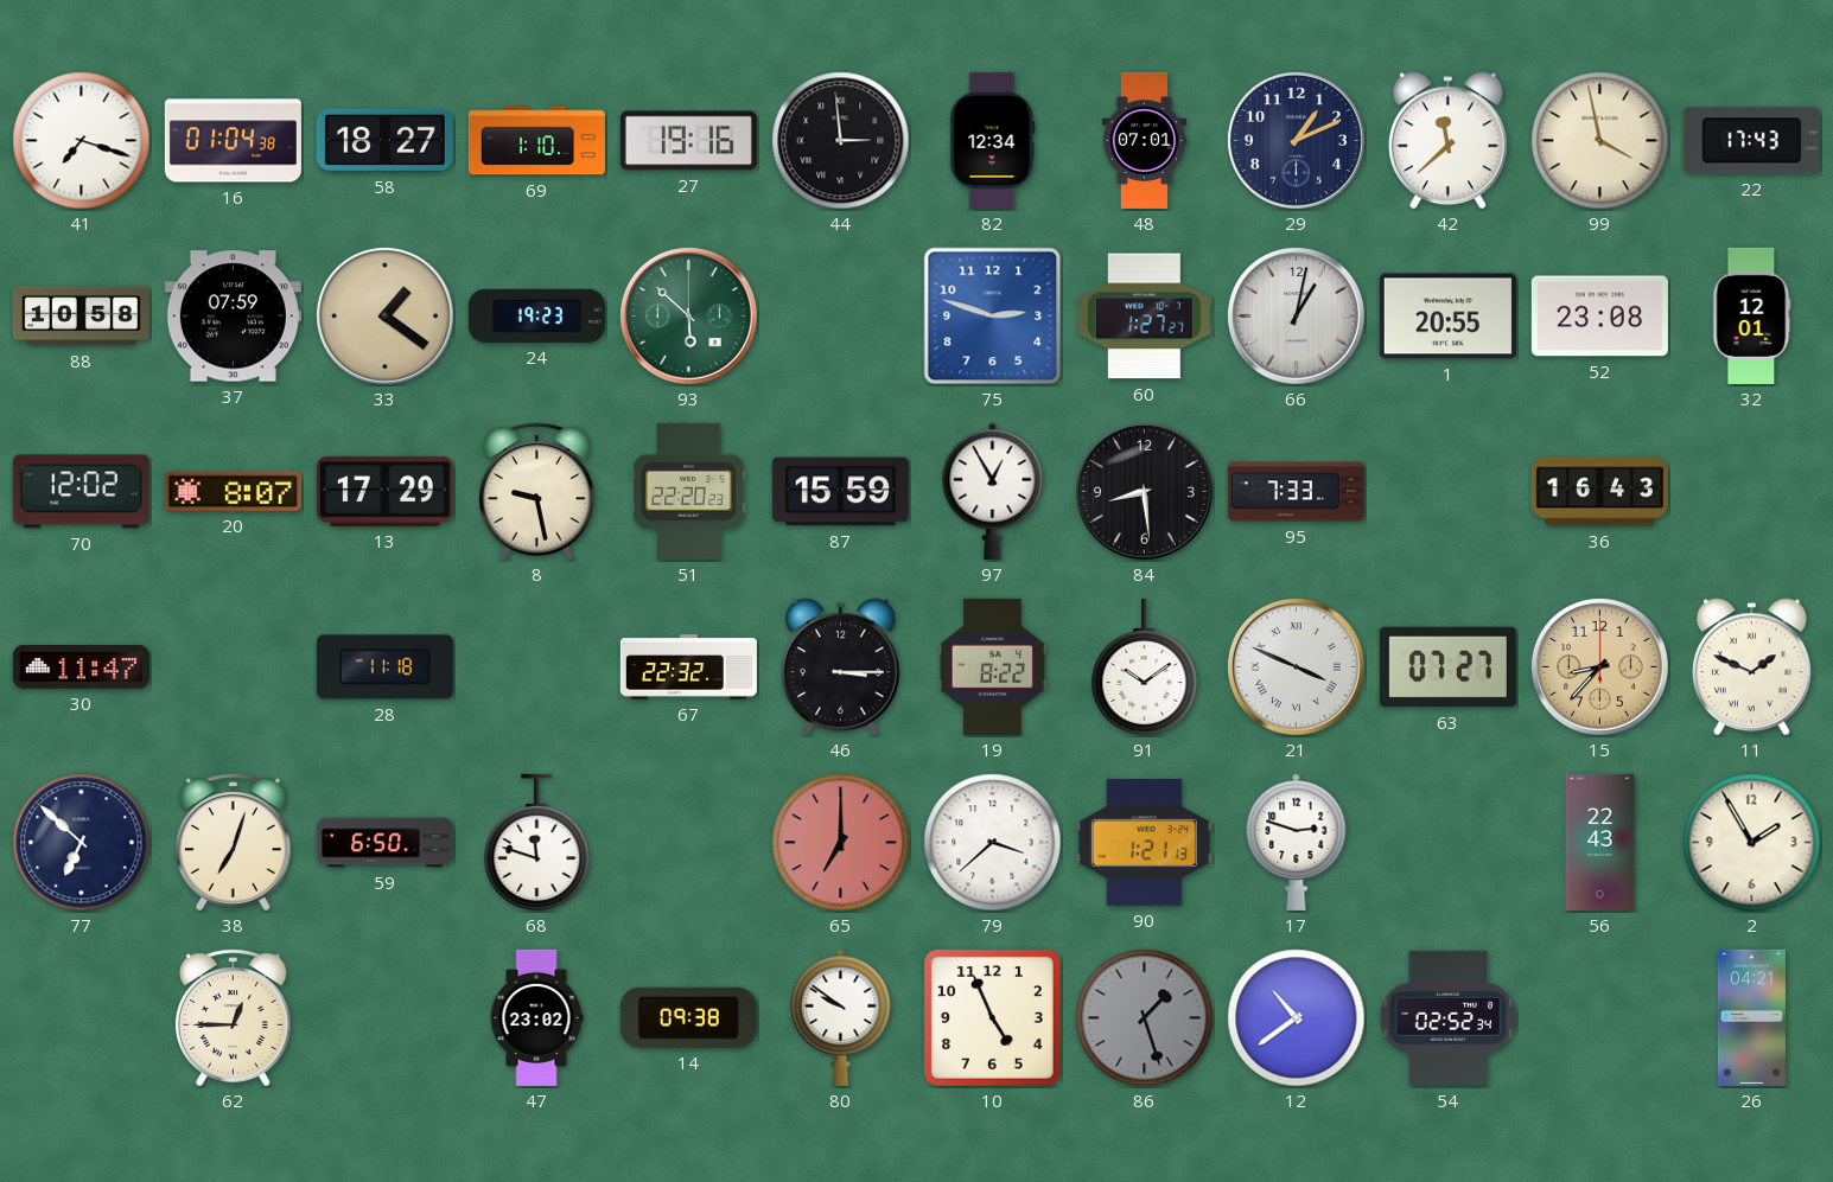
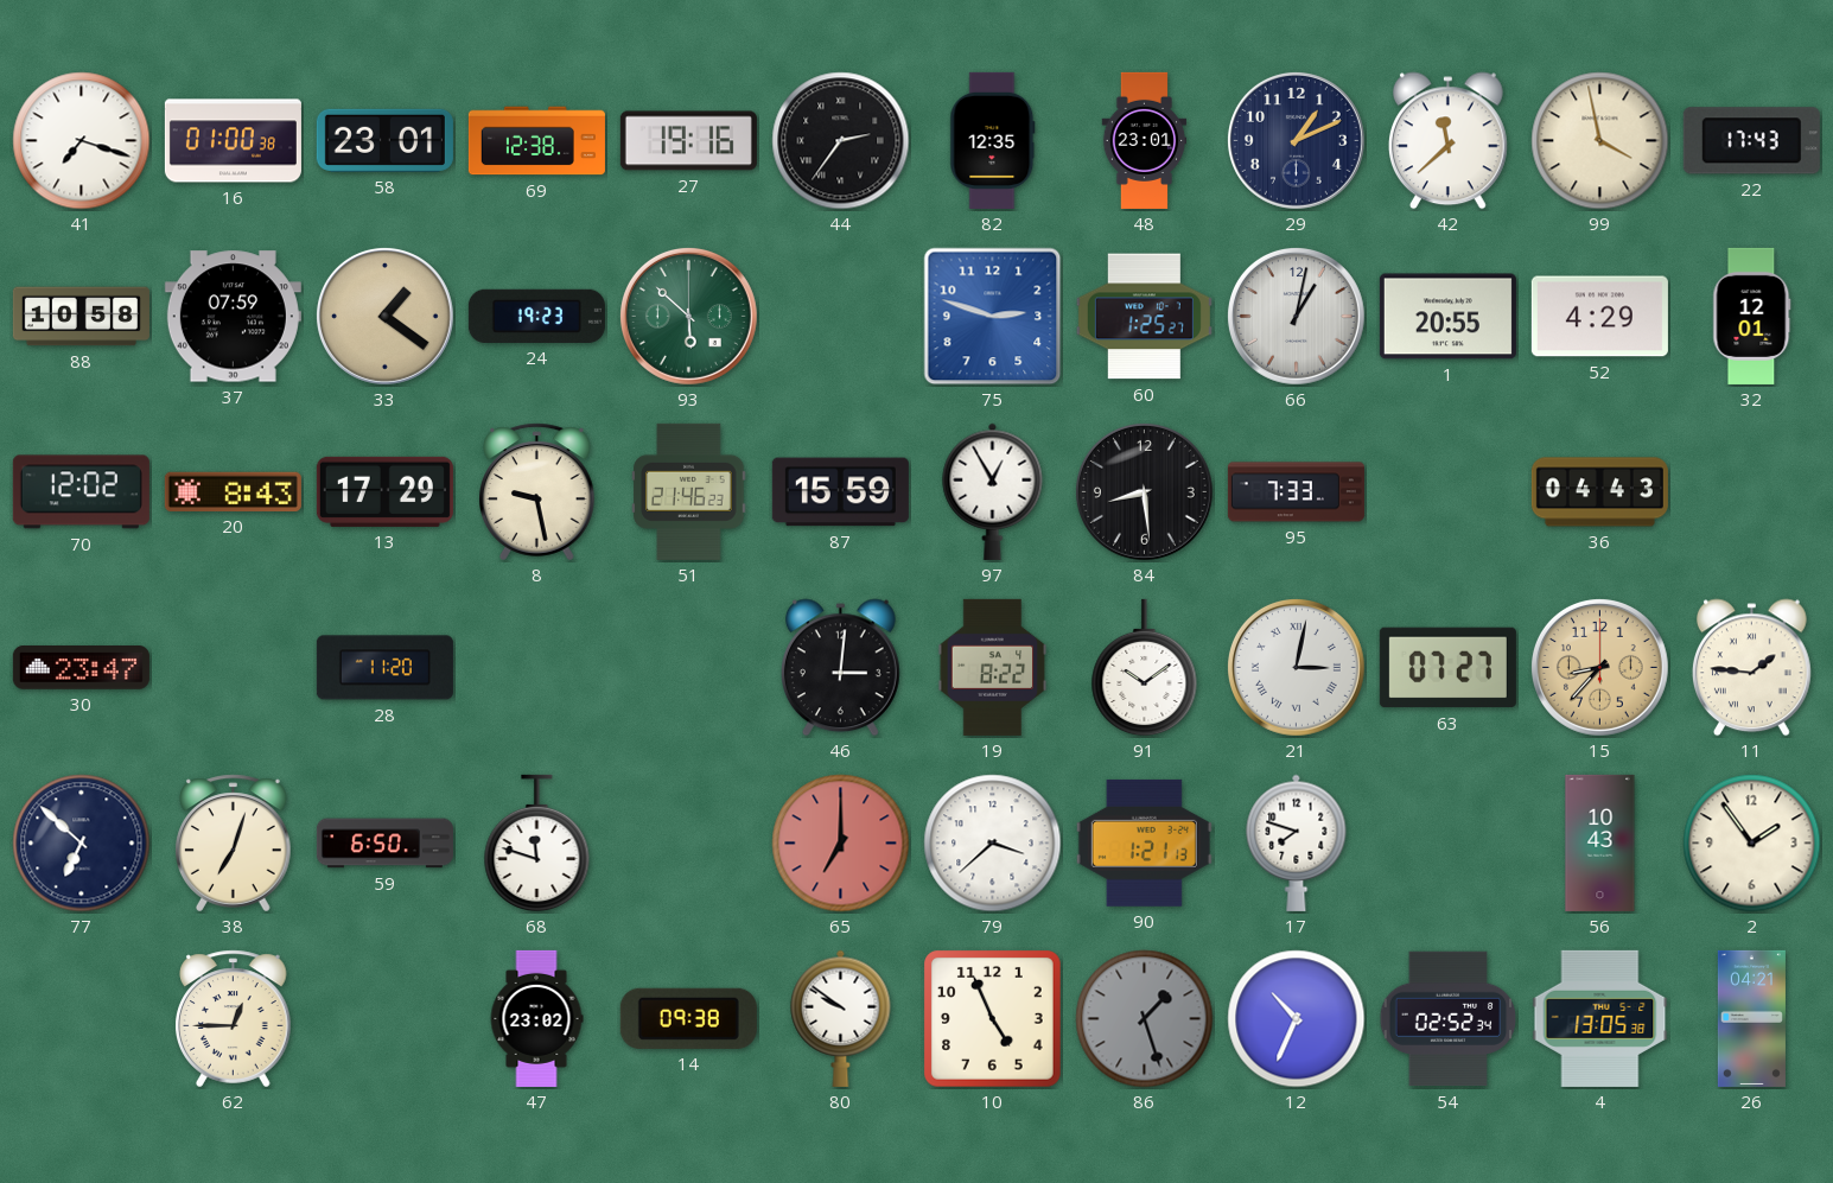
16: 01:04 -> 01:00
58: 18:27 -> 23:01
69: 1:10 -> 12:38
44: 2:59 -> 2:36
82: 12:34 -> 12:35
48: 07:01 -> 23:01
60: 1:27 -> 1:25
52: 23:08 -> 4:29
20: 8:07 -> 8:43
51: 22:20 -> 21:46
36: 16:43 -> 04:43
30: 11:47 -> 23:47
28: 11:18 -> 11:20
67: 22:32 -> none
46: 3:15 -> 3:01
21: 3:49 -> 3:02
11: 1:49 -> 1:46
17: 2:48 -> 7:48
56: 22:43 -> 10:43
2: 1:55 -> 1:54
12: 10:39 -> 10:34
4: none -> 13:05
